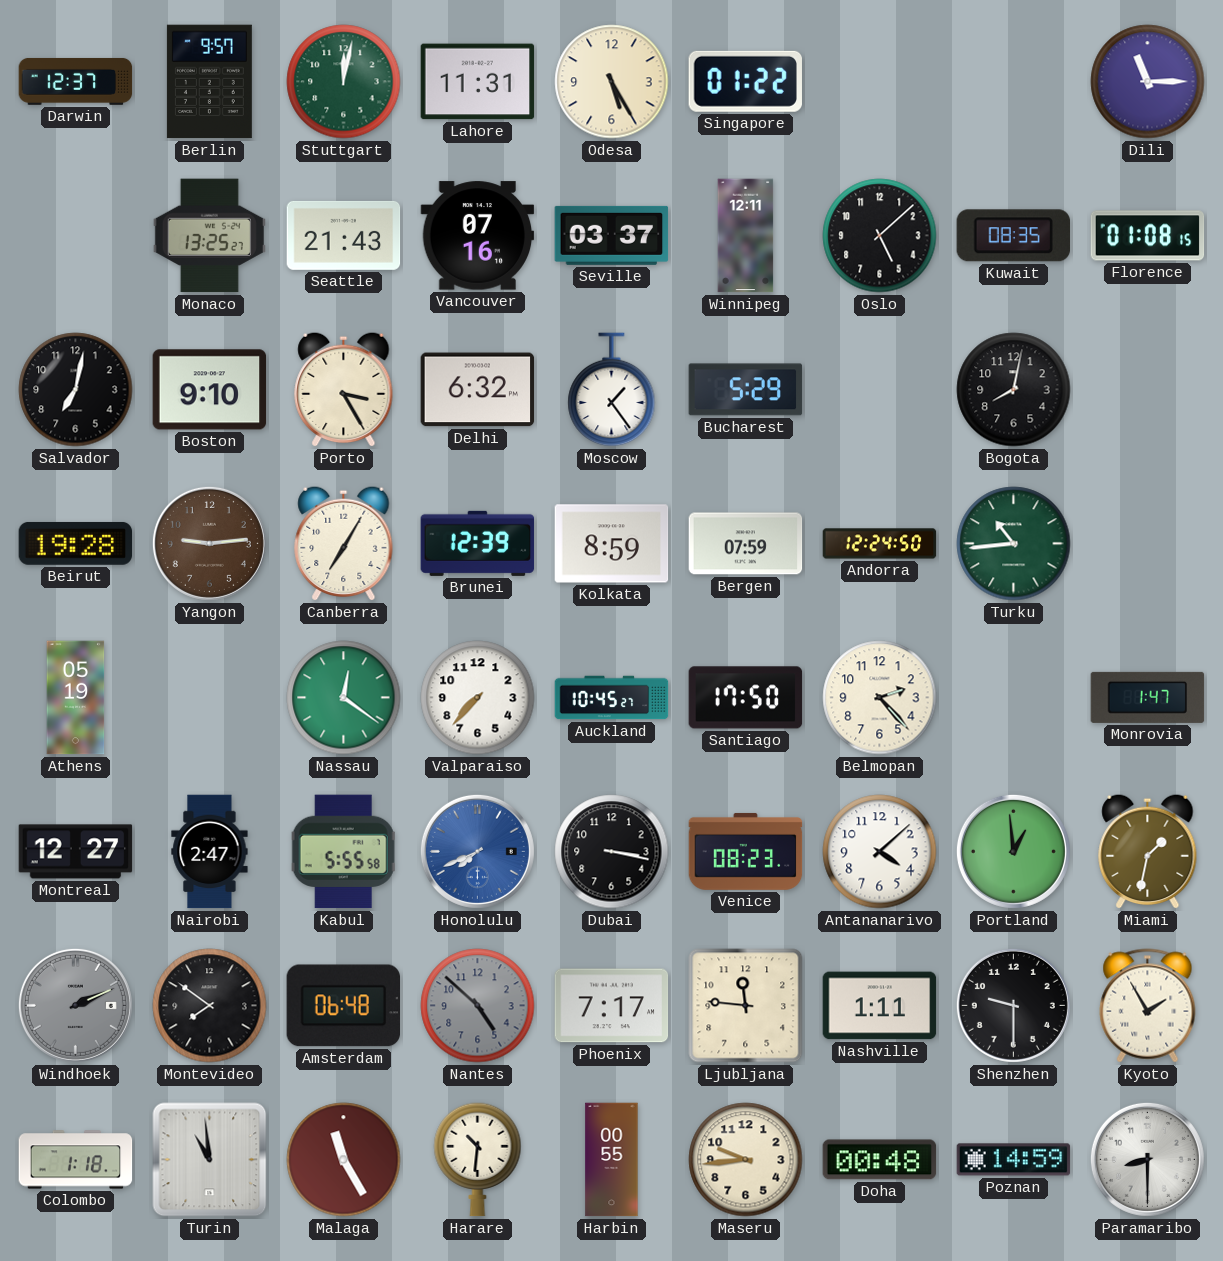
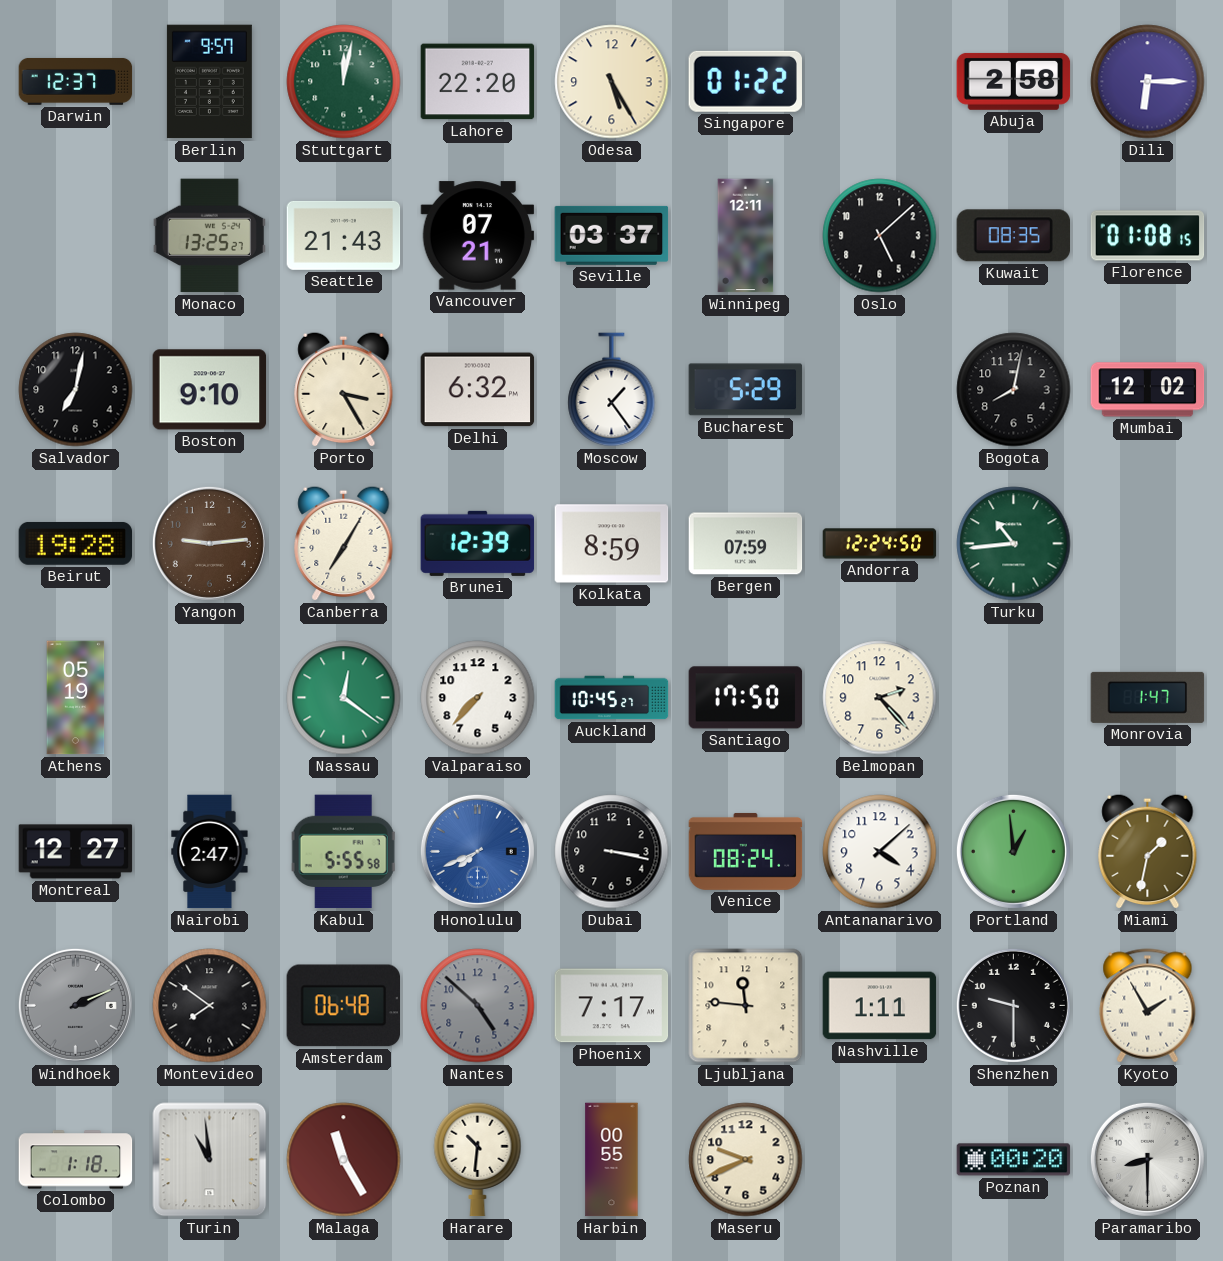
Lahore: 11:31 -> 22:20
Abuja: none -> 2:58
Dili: 11:15 -> 6:15
Vancouver: 07:16 -> 07:21
Mumbai: none -> 12:02
Venice: 08:23 -> 08:24
Maseru: 9:44 -> 9:41
Doha: 00:48 -> none
Poznan: 14:59 -> 00:20
